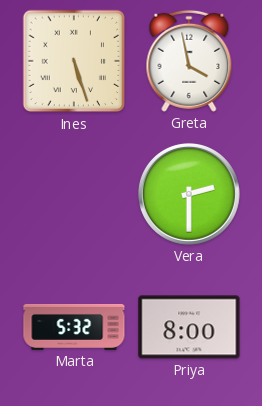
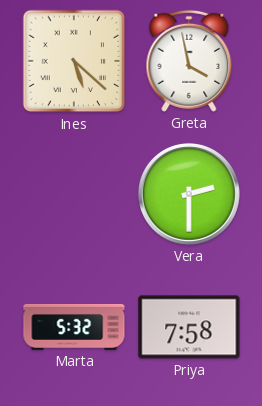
Ines: 5:27 -> 5:22
Priya: 8:00 -> 7:58
